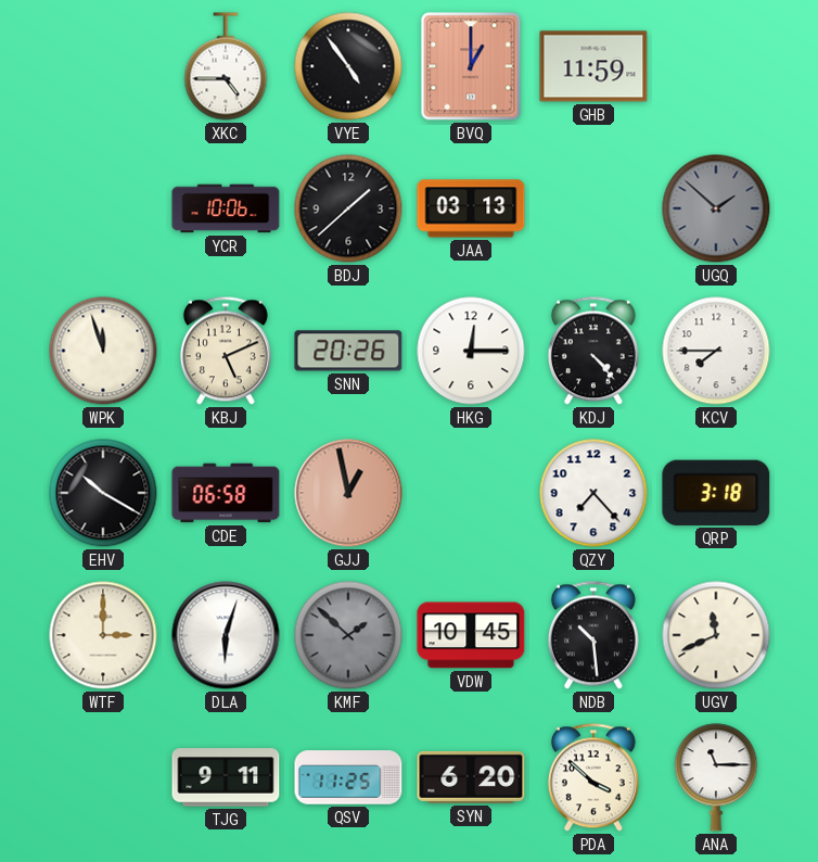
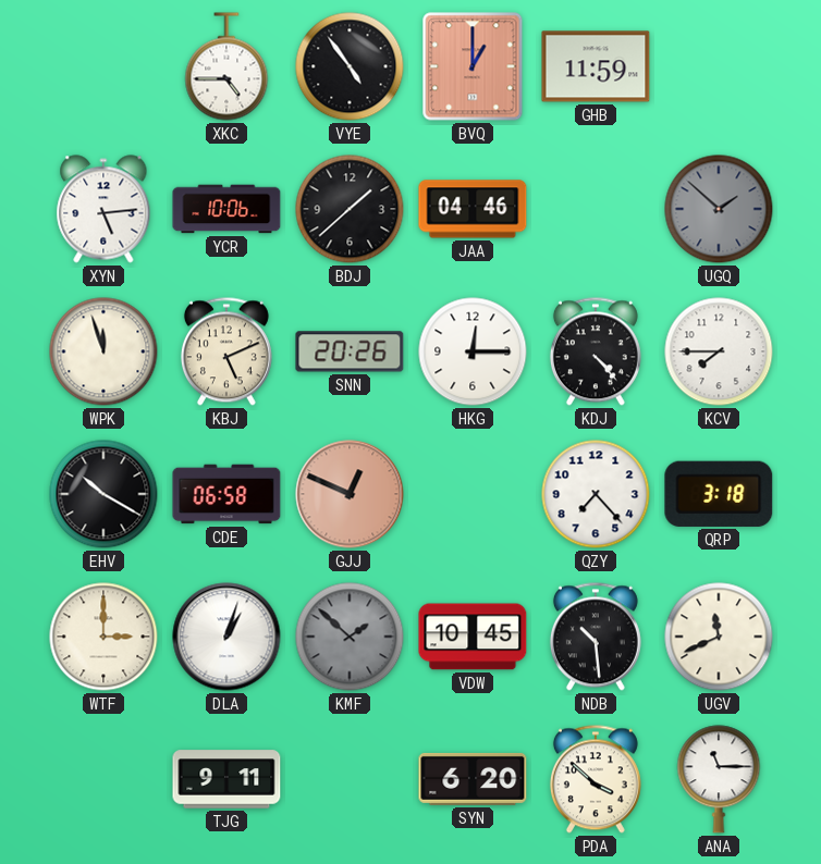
XYN: none -> 5:14
JAA: 03:13 -> 04:46
GJJ: 12:58 -> 12:49
DLA: 6:03 -> 1:03
QSV: 11:25 -> none
